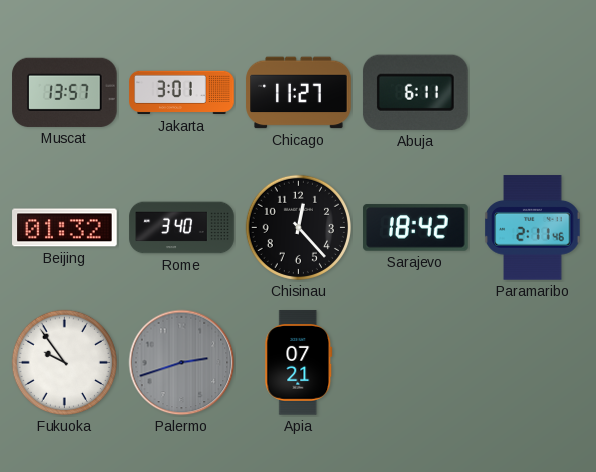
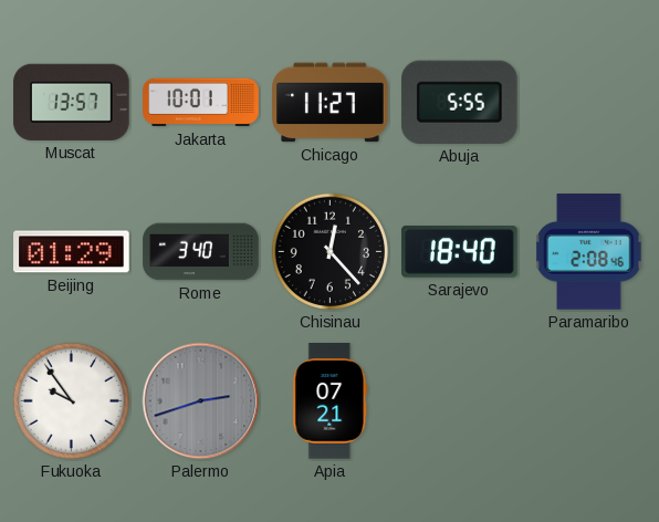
Jakarta: 3:01 -> 10:01
Abuja: 6:11 -> 5:55
Beijing: 01:32 -> 01:29
Sarajevo: 18:42 -> 18:40
Paramaribo: 2:11 -> 2:08
